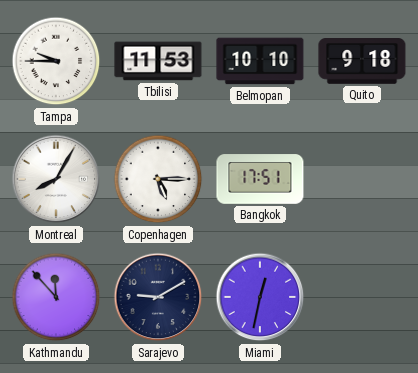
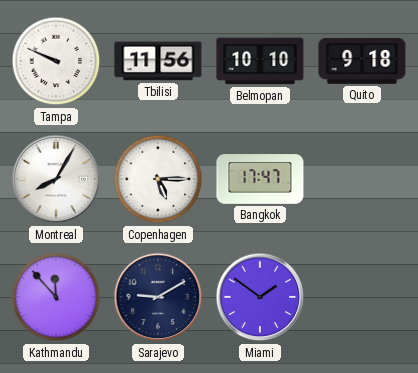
Tampa: 9:45 -> 9:49
Tbilisi: 11:53 -> 11:56
Bangkok: 17:51 -> 17:47
Miami: 12:32 -> 1:51
